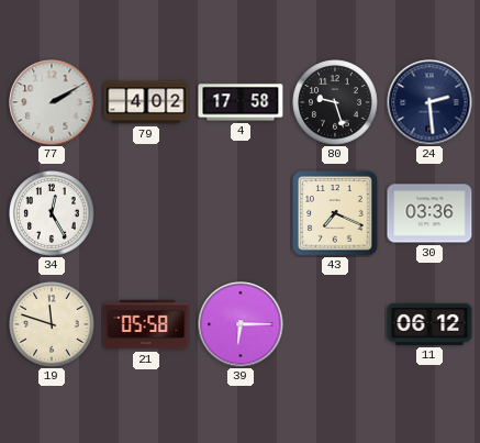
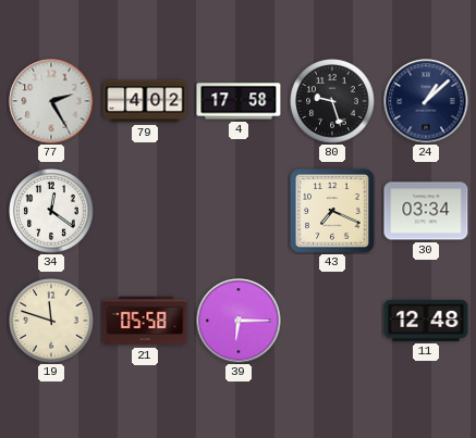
77: 2:10 -> 2:25
24: 2:29 -> 1:08
34: 12:25 -> 12:21
30: 03:36 -> 03:34
11: 06:12 -> 12:48
